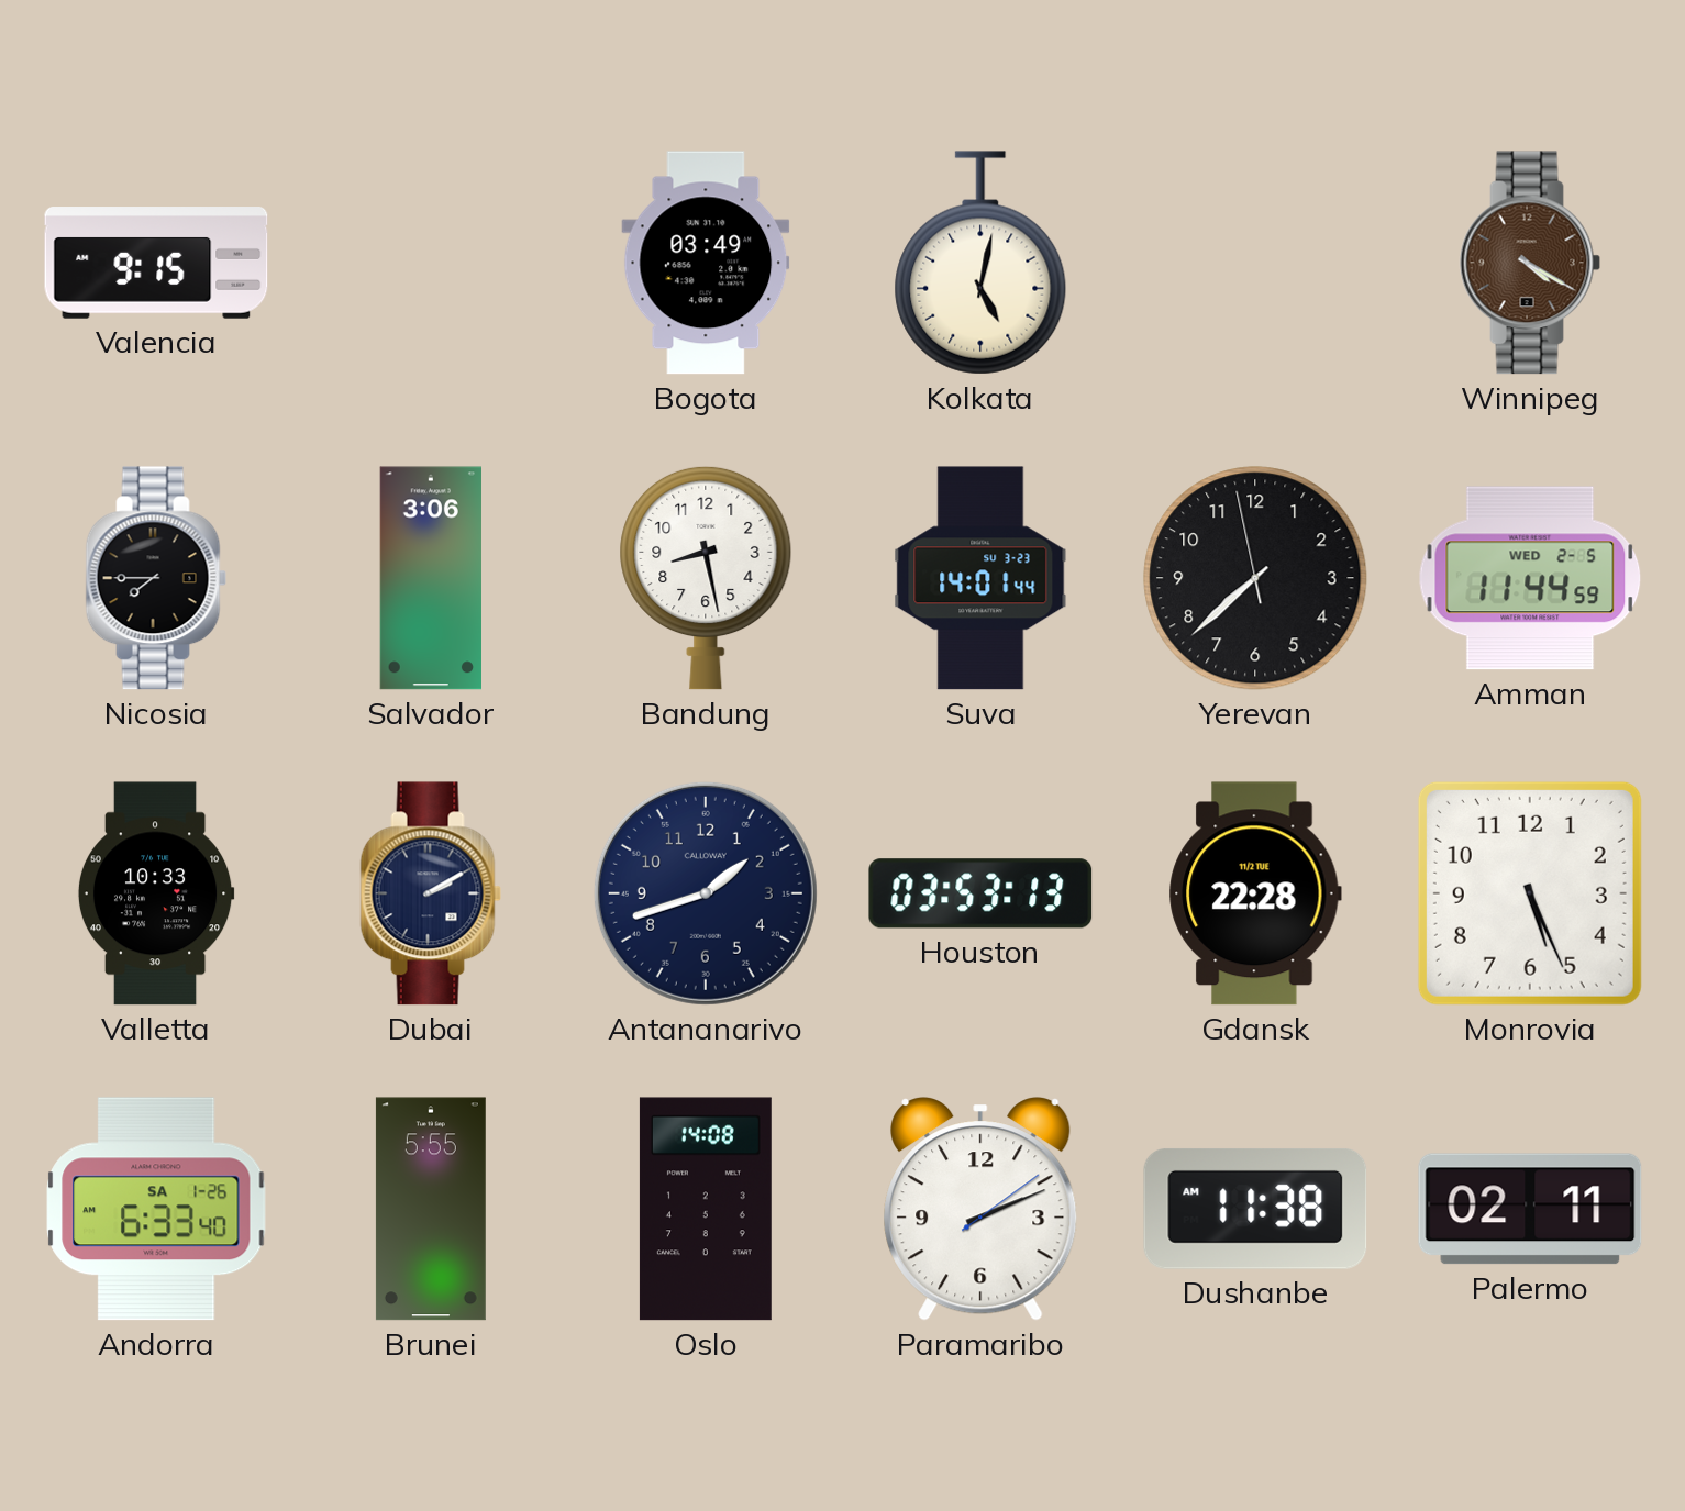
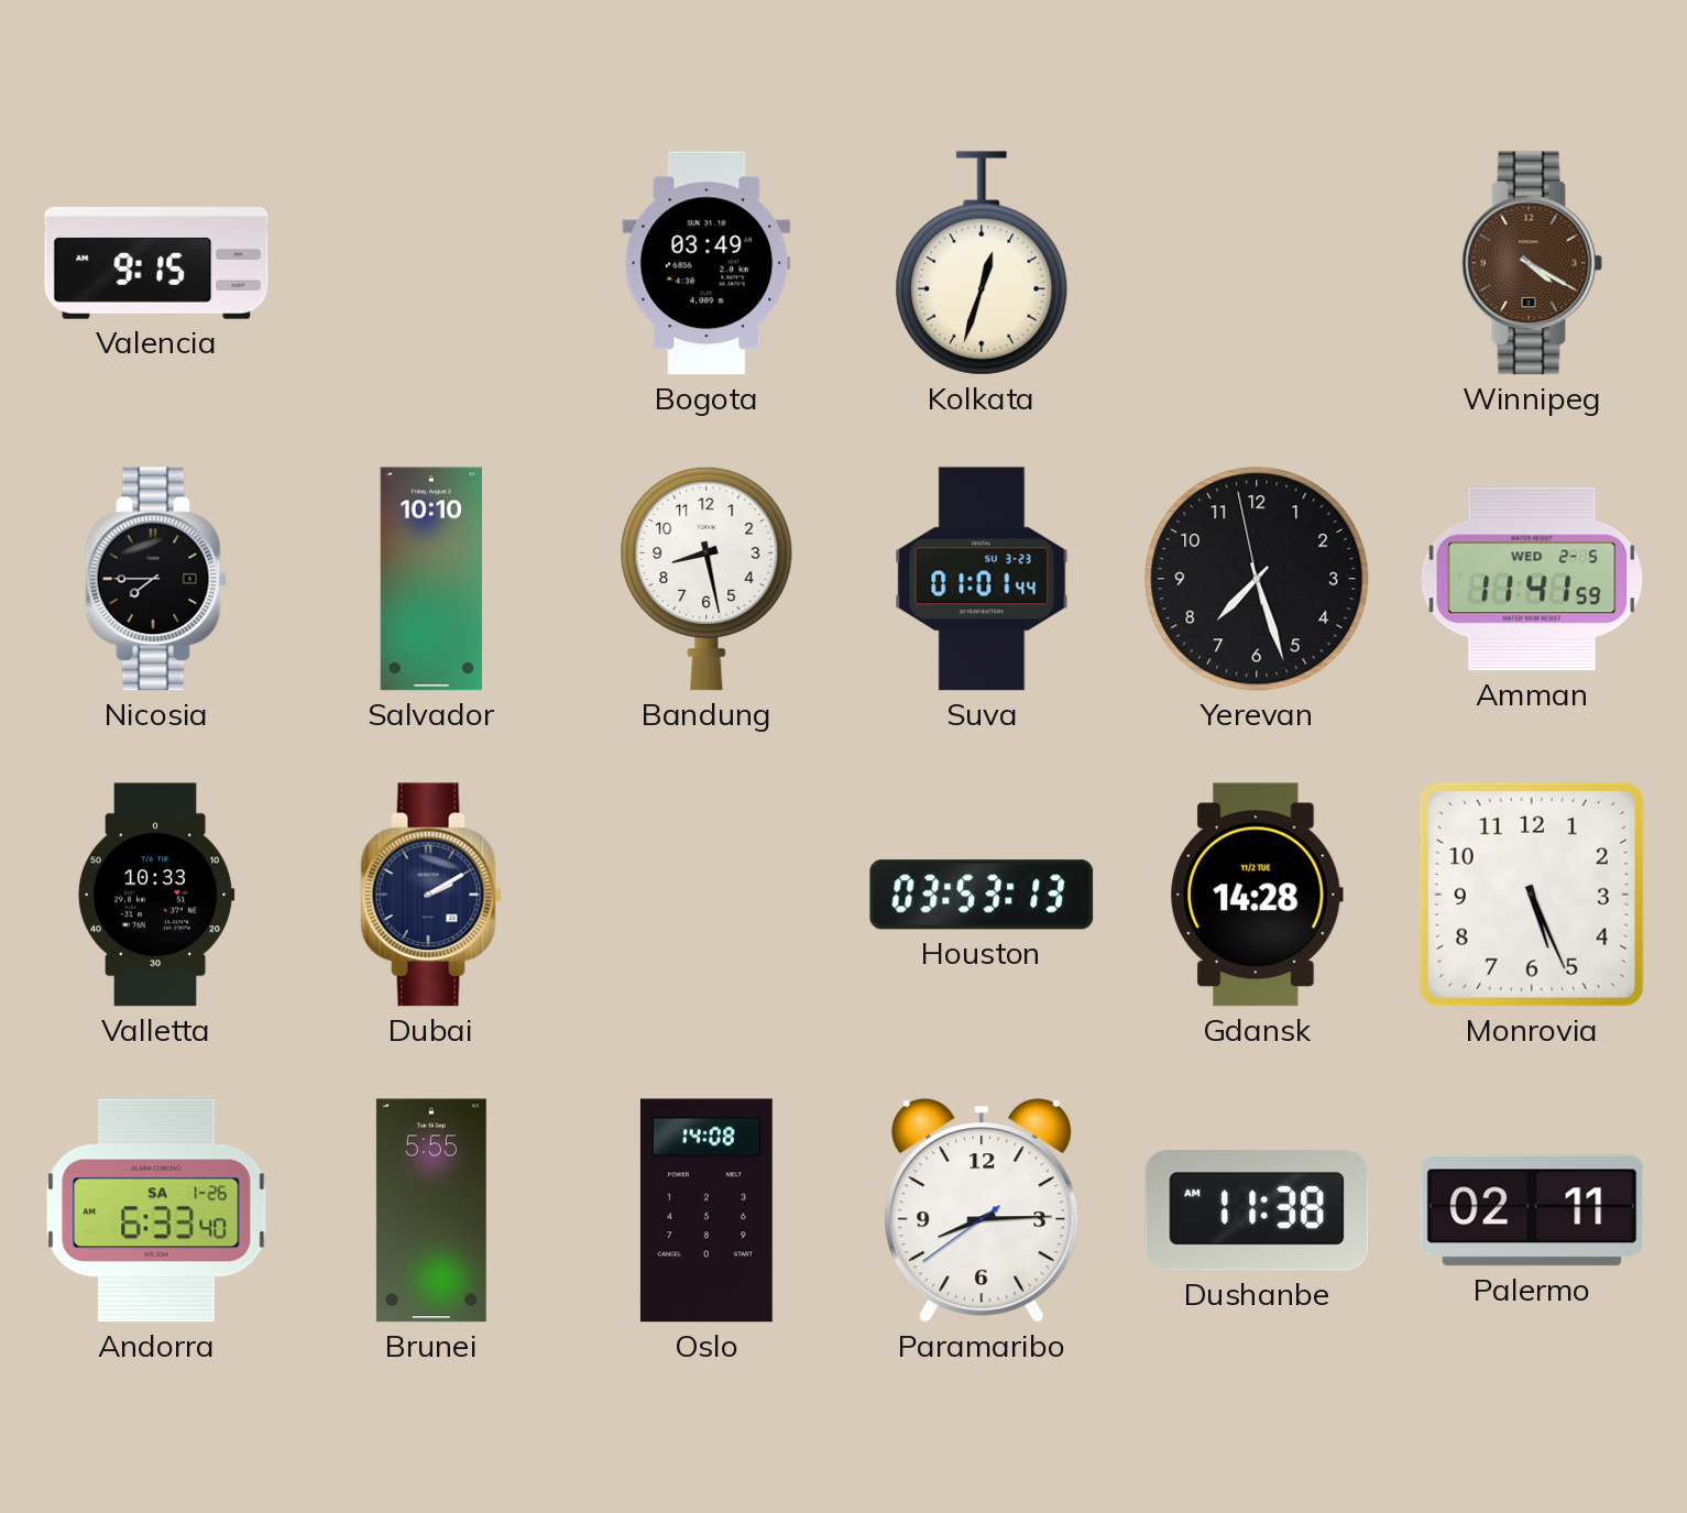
Kolkata: 5:02 -> 12:33
Salvador: 3:06 -> 10:10
Suva: 14:01 -> 01:01
Yerevan: 7:37 -> 7:26
Amman: 11:44 -> 11:41
Antananarivo: 1:42 -> none
Gdansk: 22:28 -> 14:28
Paramaribo: 2:11 -> 8:14
